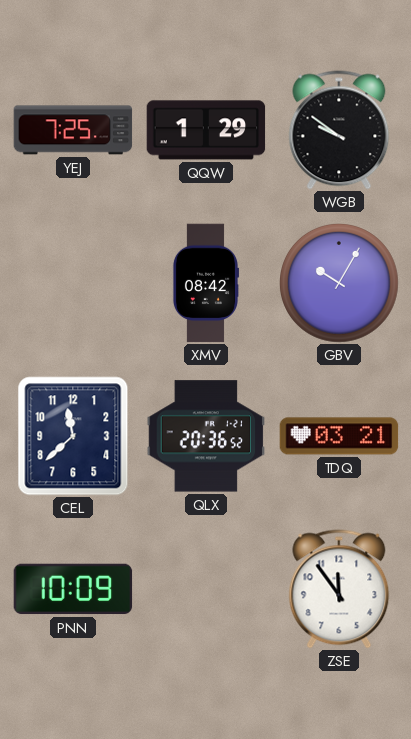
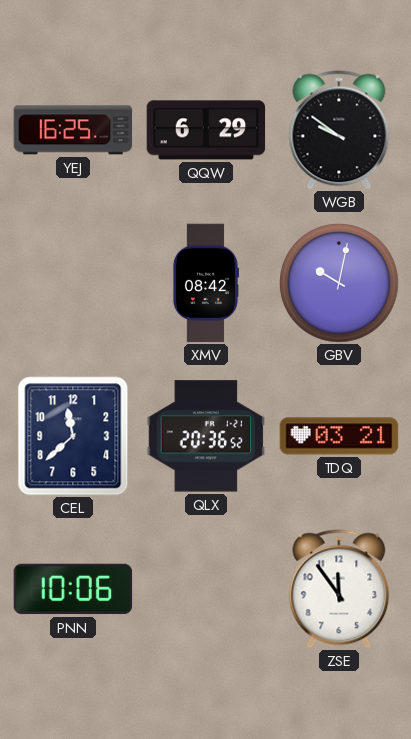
YEJ: 7:25 -> 16:25
QQW: 1:29 -> 6:29
GBV: 10:05 -> 10:02
PNN: 10:09 -> 10:06
